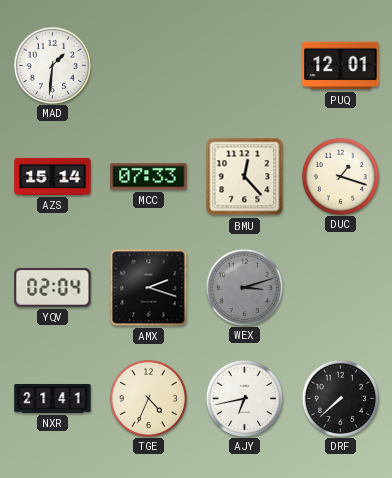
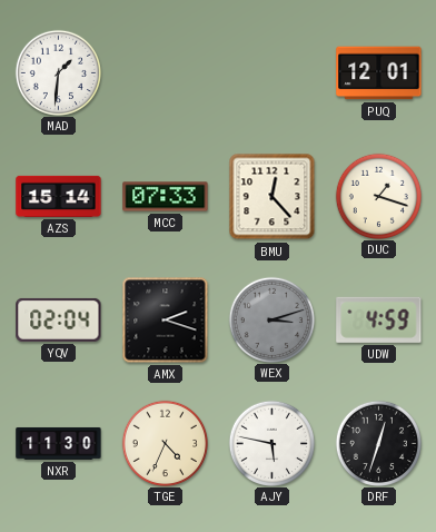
UDW: none -> 4:59
NXR: 21:41 -> 11:30
AJY: 6:43 -> 5:47
DRF: 7:38 -> 12:33
